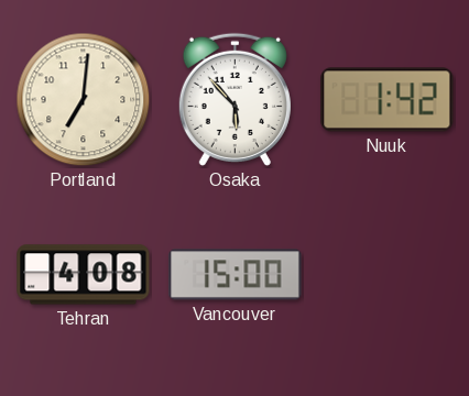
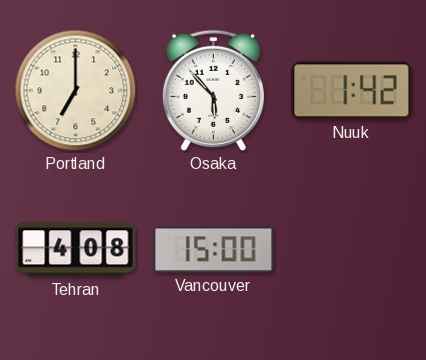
Portland: 7:01 -> 7:00
